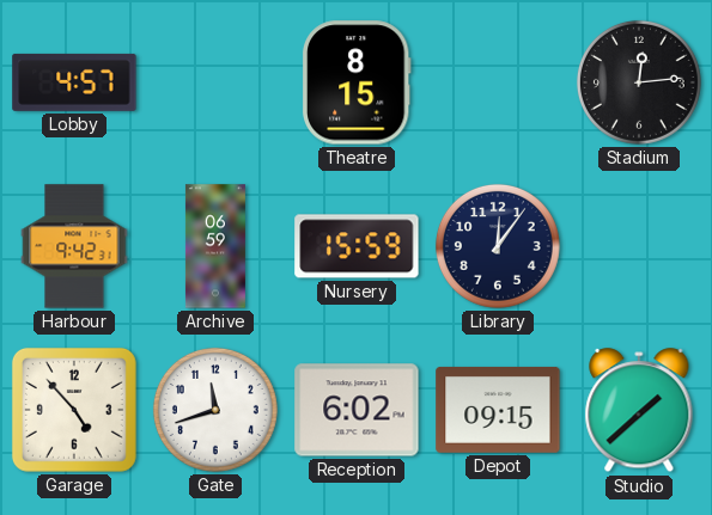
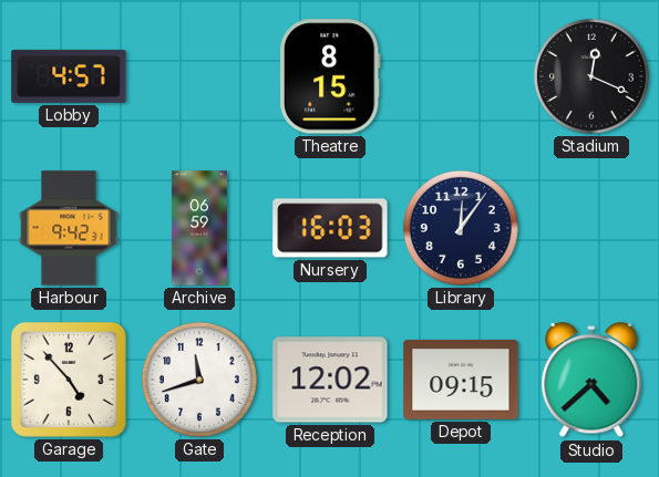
Stadium: 12:14 -> 12:19
Nursery: 15:59 -> 16:03
Reception: 6:02 -> 12:02
Studio: 1:38 -> 4:38
